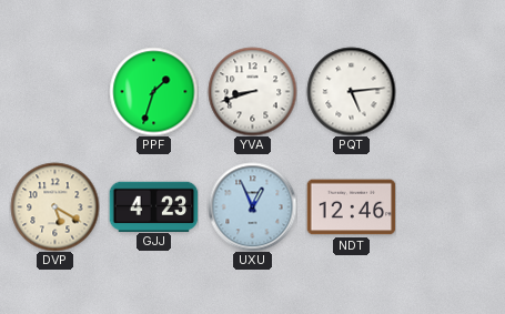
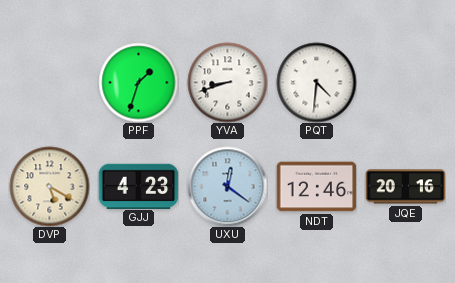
PQT: 5:14 -> 4:31
UXU: 12:56 -> 12:21
JQE: none -> 20:16
